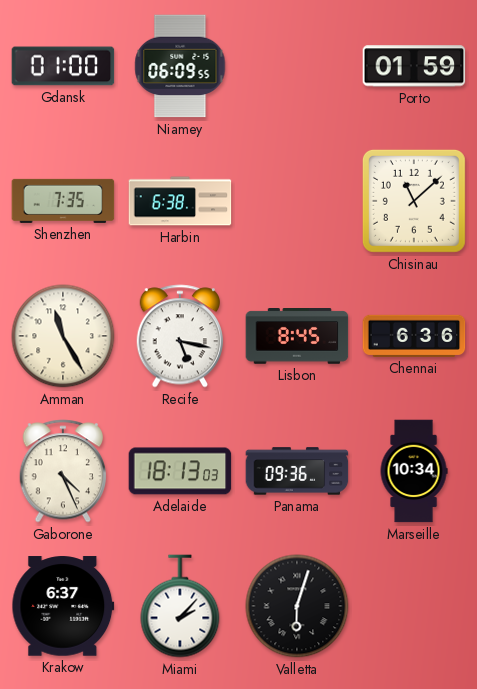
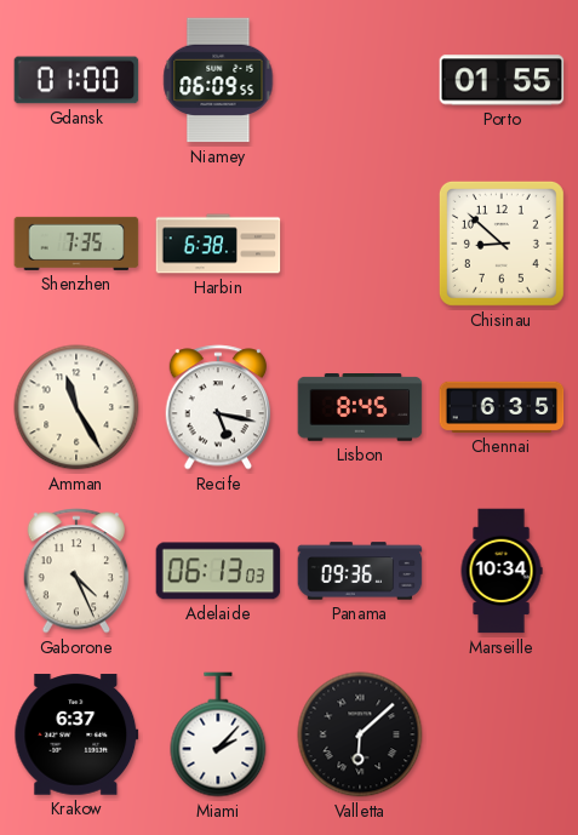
Porto: 01:59 -> 01:55
Chisinau: 11:08 -> 8:52
Chennai: 6:36 -> 6:35
Adelaide: 18:13 -> 06:13
Valletta: 6:03 -> 6:08
